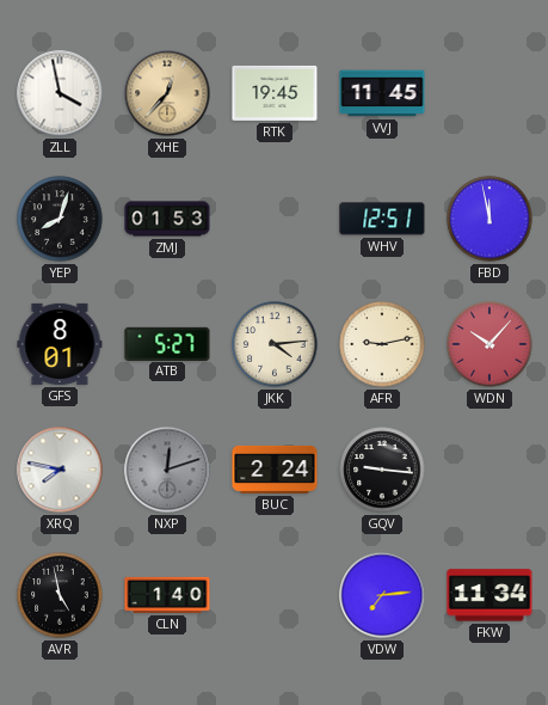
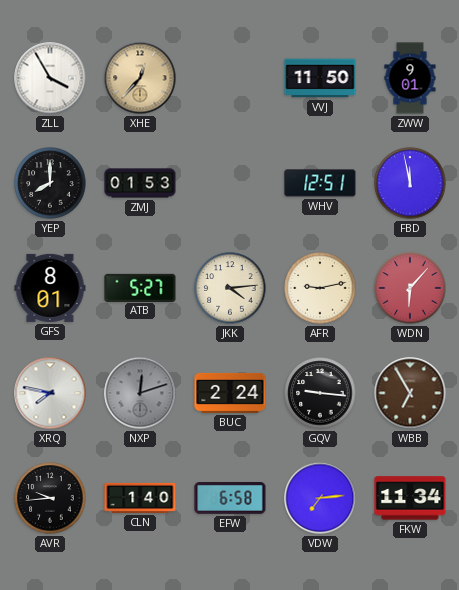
ZLL: 3:58 -> 3:55
RTK: 19:45 -> none
VVJ: 11:45 -> 11:50
ZWW: none -> 9:01
YEP: 8:03 -> 8:00
WDN: 10:07 -> 6:07
WBB: none -> 6:55
AVR: 4:58 -> 9:44
EFW: none -> 6:58
